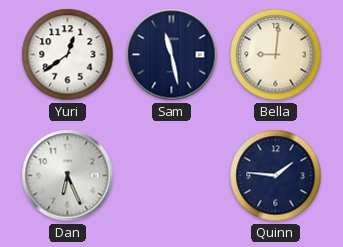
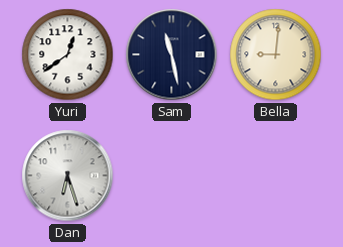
Dan: 6:26 -> 6:27
Quinn: 1:46 -> none
